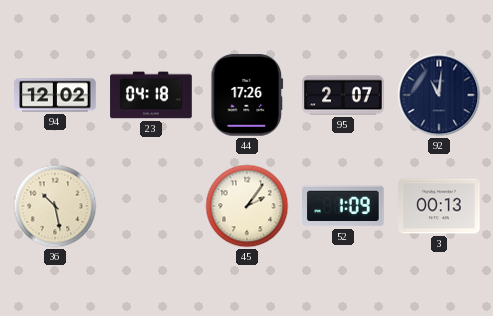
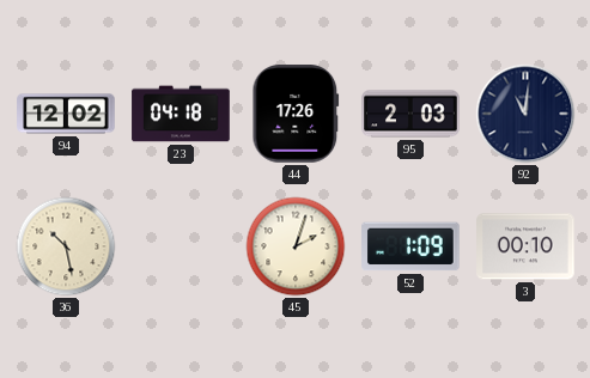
95: 2:07 -> 2:03
45: 2:06 -> 2:03
3: 00:13 -> 00:10
